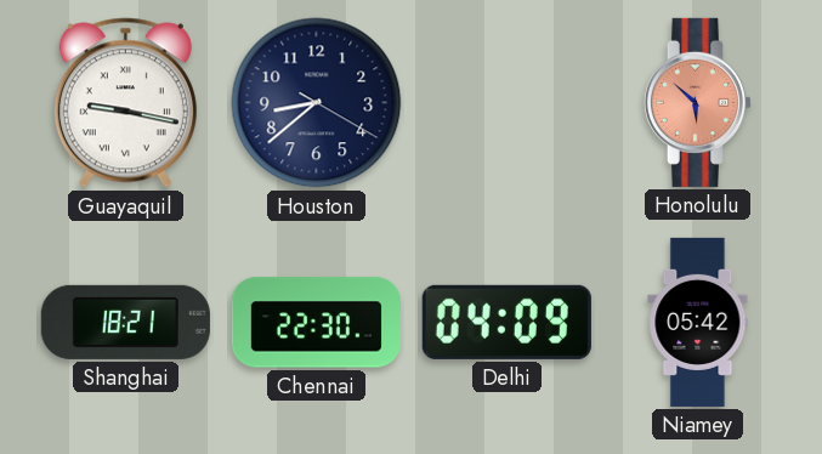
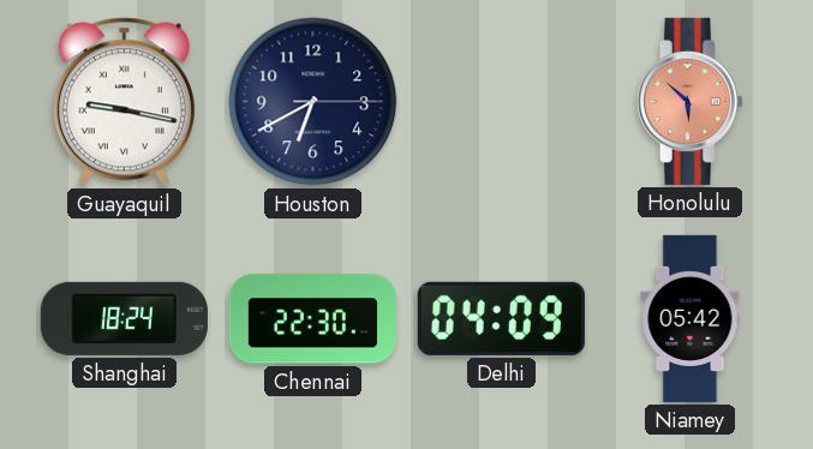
Houston: 8:38 -> 6:40
Shanghai: 18:21 -> 18:24
